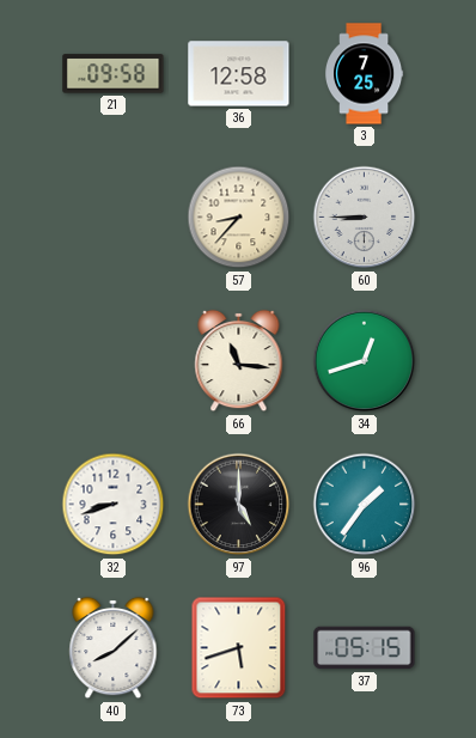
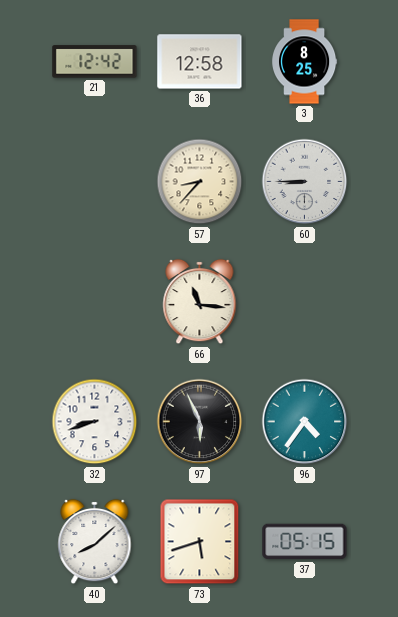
21: 09:58 -> 12:42
3: 7:25 -> 8:25
34: 12:42 -> none
97: 5:00 -> 5:56
96: 1:36 -> 4:36
